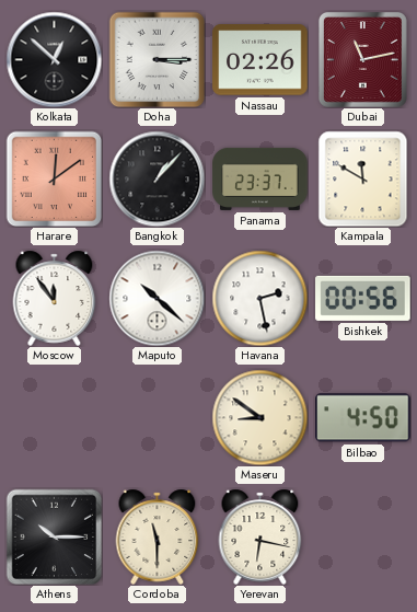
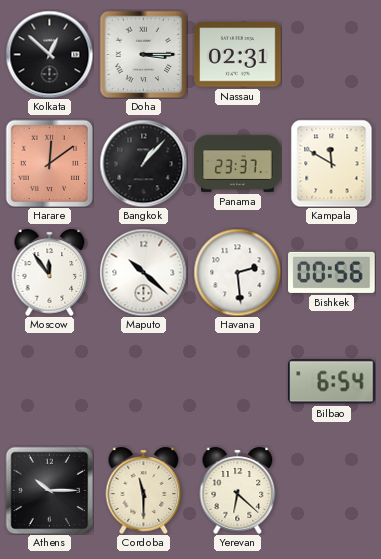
Nassau: 02:26 -> 02:31
Dubai: 11:13 -> none
Havana: 2:28 -> 2:29
Maseru: 8:51 -> none
Bilbao: 4:50 -> 6:54
Yerevan: 6:17 -> 6:22
